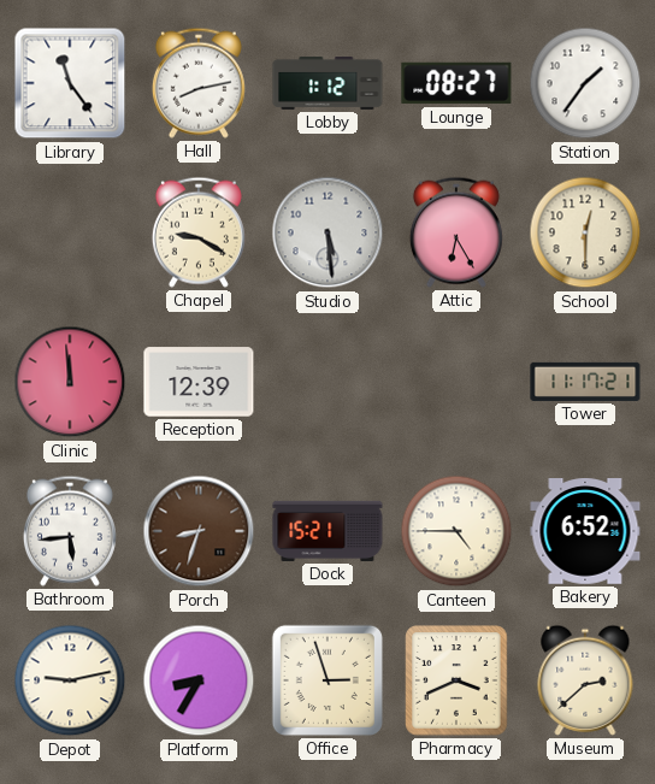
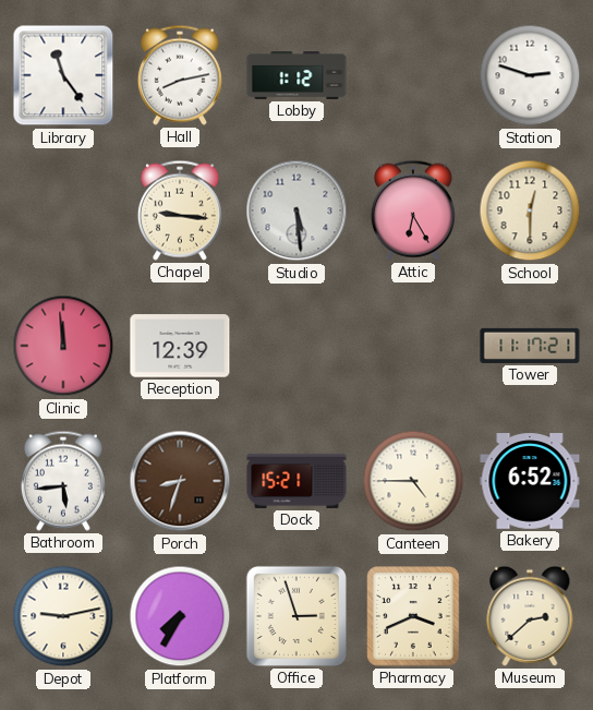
Lounge: 08:27 -> none
Station: 1:36 -> 2:48
Chapel: 9:20 -> 9:16
Platform: 8:35 -> 7:35
